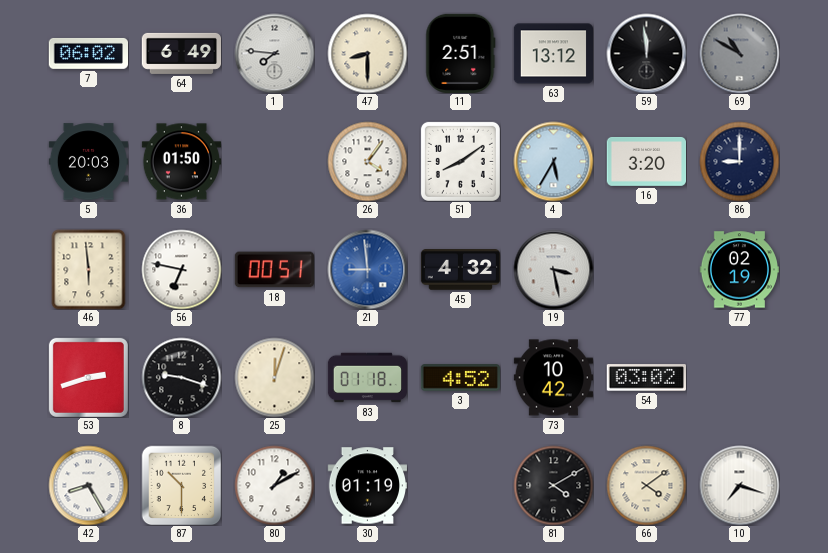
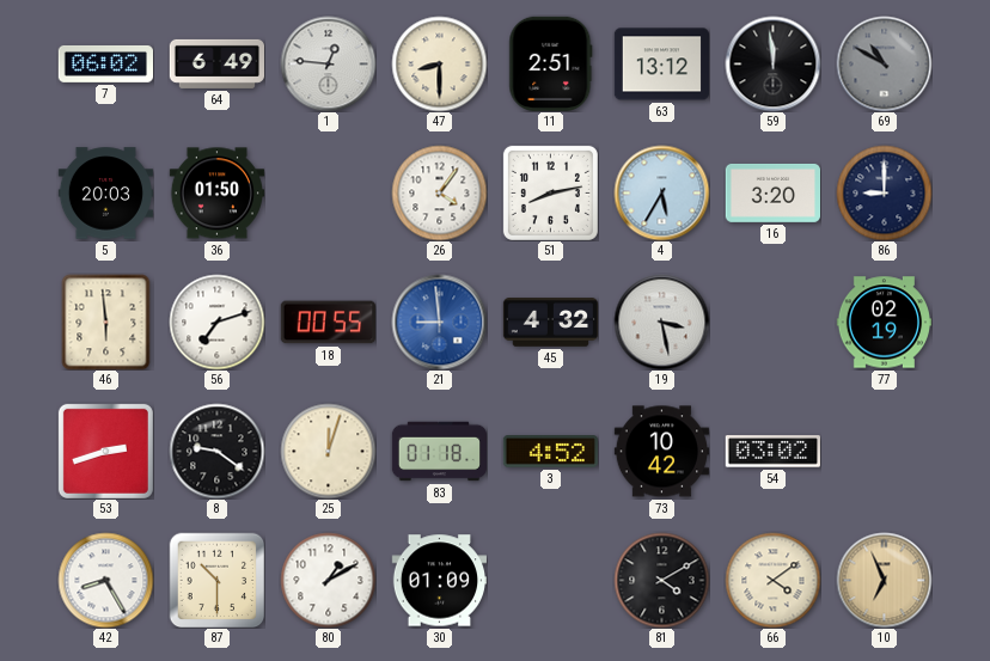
1: 7:46 -> 12:46
51: 8:09 -> 8:13
56: 6:47 -> 7:12
18: 00:51 -> 00:55
8: 9:18 -> 9:21
30: 01:19 -> 01:09
10: 7:18 -> 6:56
10 dial: white -> champagne
